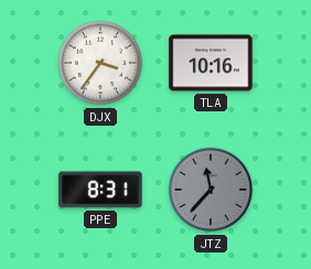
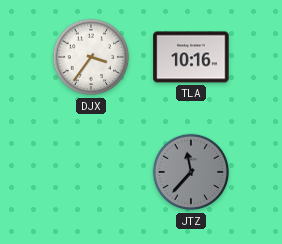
PPE: 8:31 -> none
